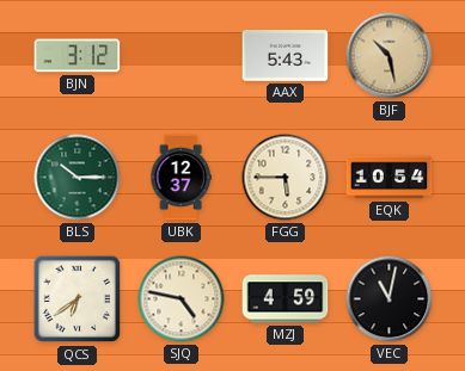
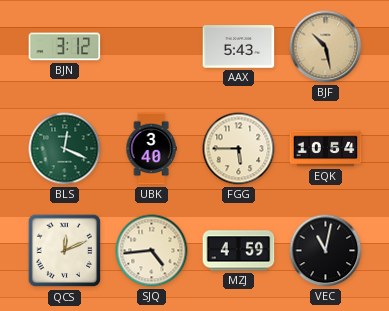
BLS: 10:15 -> 12:19
UBK: 12:37 -> 3:40
QCS: 6:39 -> 12:11
SJQ: 4:47 -> 4:44
